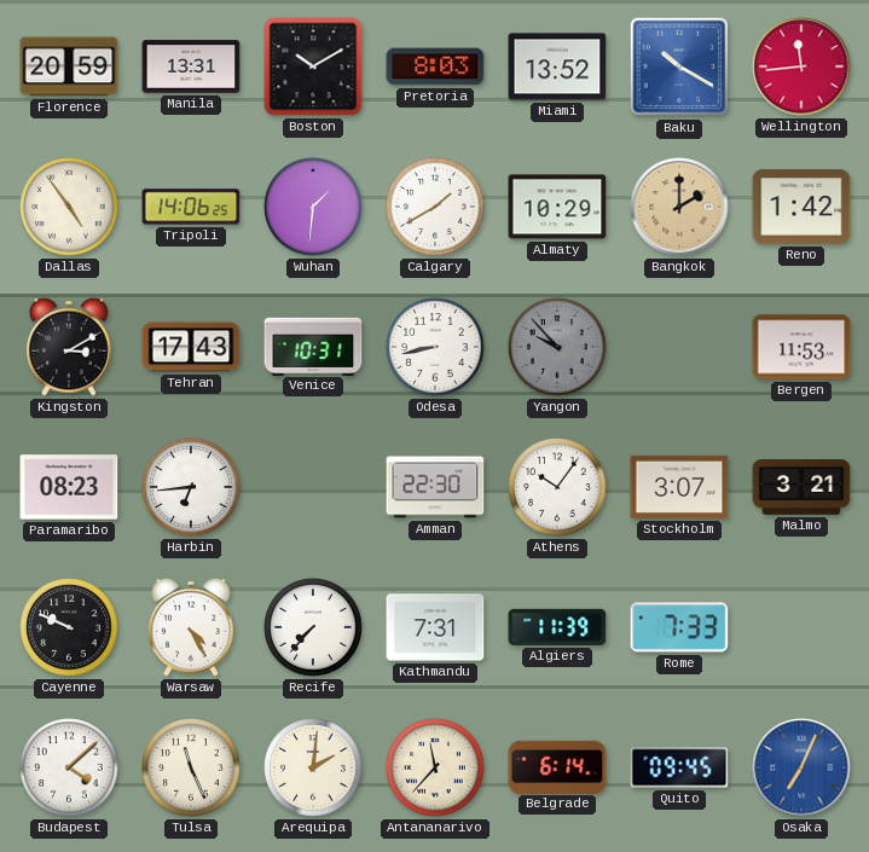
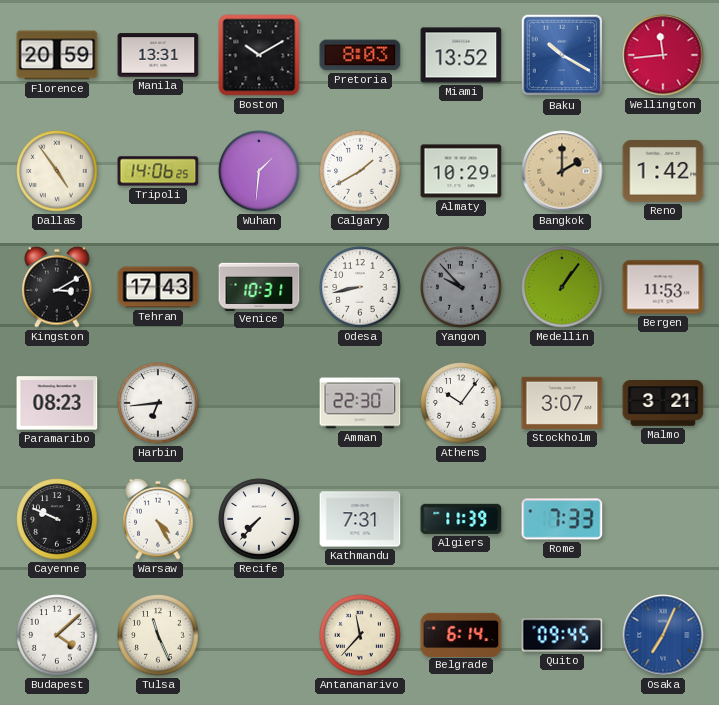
Medellin: none -> 1:06
Arequipa: 2:01 -> none
